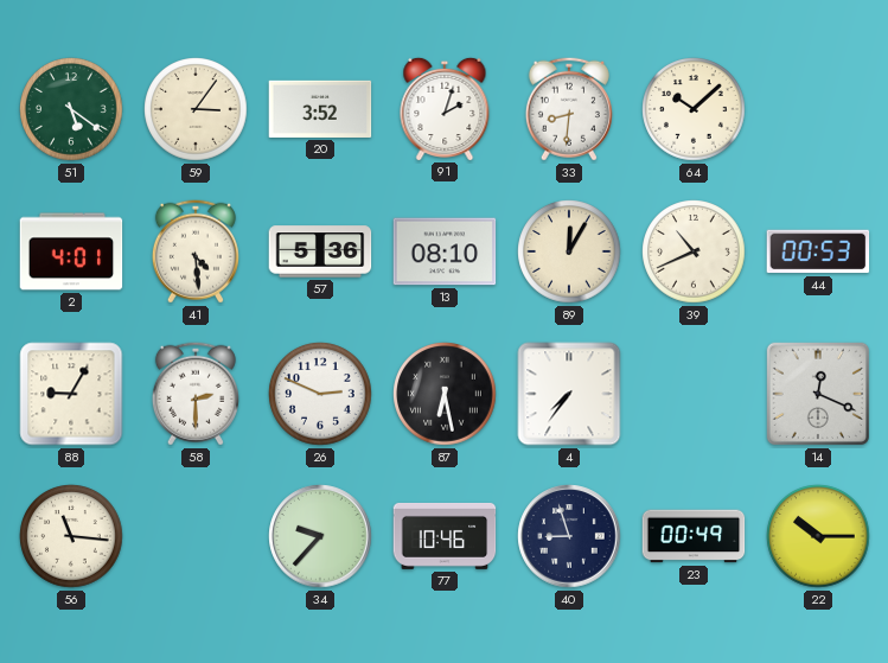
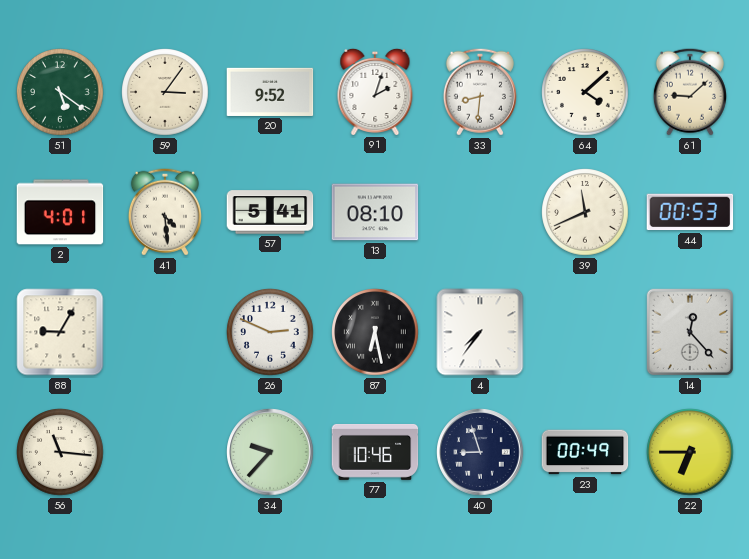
20: 3:52 -> 9:52
64: 10:08 -> 4:08
61: none -> 9:08
57: 5:36 -> 5:41
89: 12:05 -> none
39: 10:41 -> 11:41
58: 2:30 -> none
14: 12:19 -> 12:23
22: 10:15 -> 6:45
